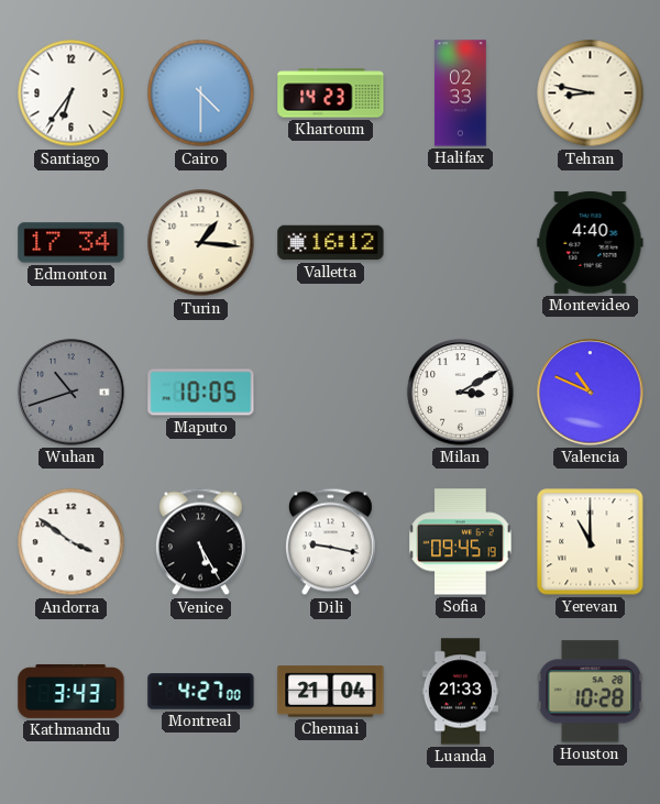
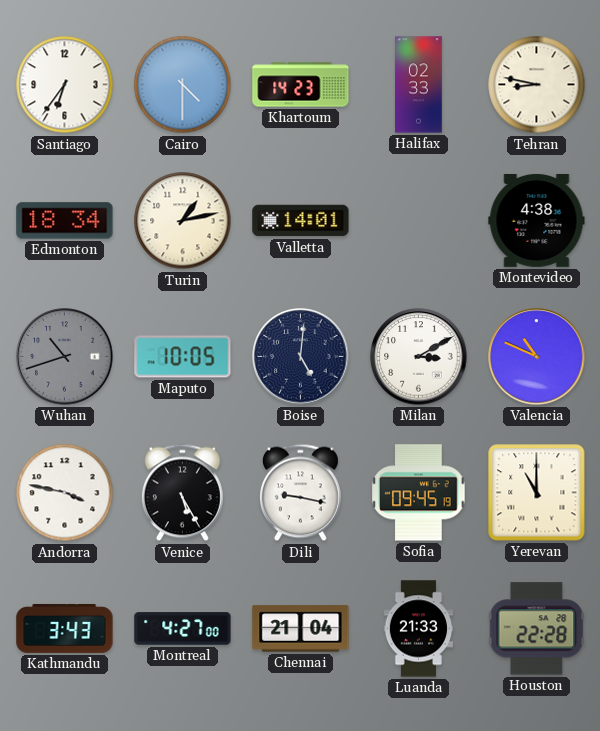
Edmonton: 17:34 -> 18:34
Turin: 1:16 -> 1:13
Valletta: 16:12 -> 14:01
Montevideo: 4:40 -> 4:38
Boise: none -> 5:01
Andorra: 3:51 -> 3:47
Houston: 10:28 -> 22:28
